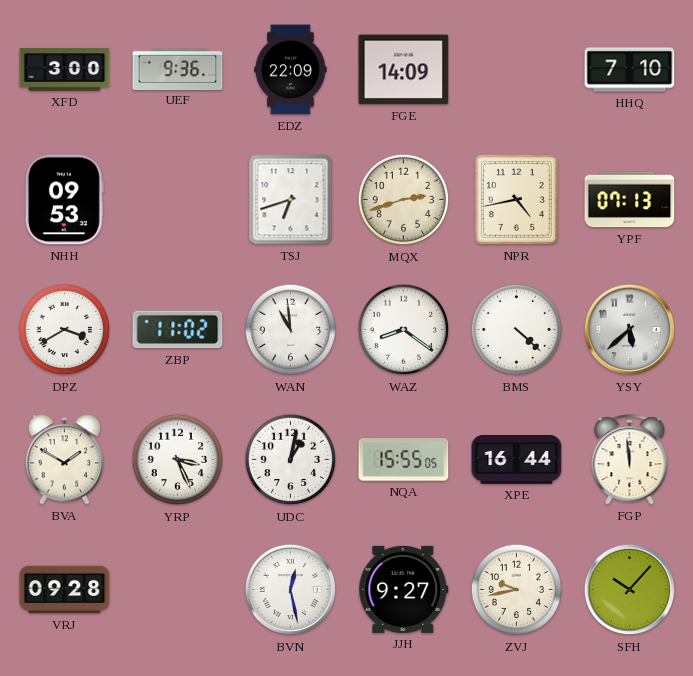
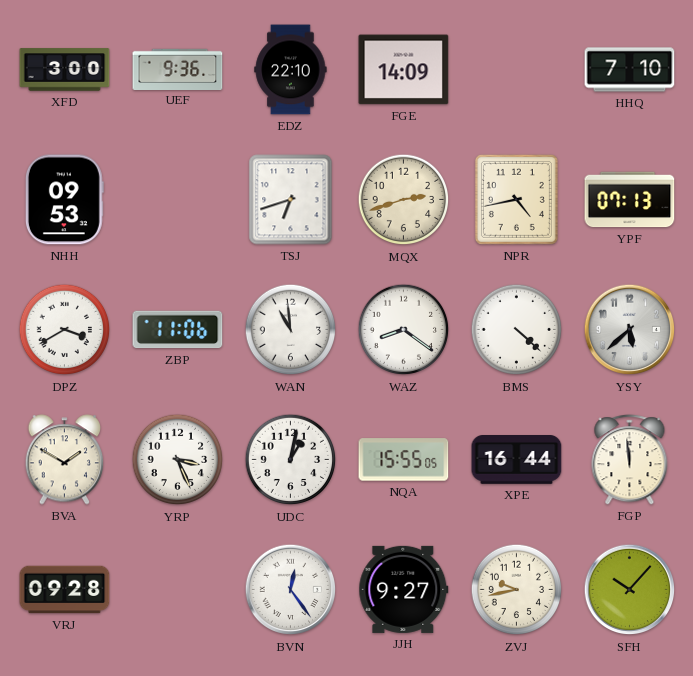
EDZ: 22:09 -> 22:10
ZBP: 11:02 -> 11:06
BVN: 12:28 -> 12:24
